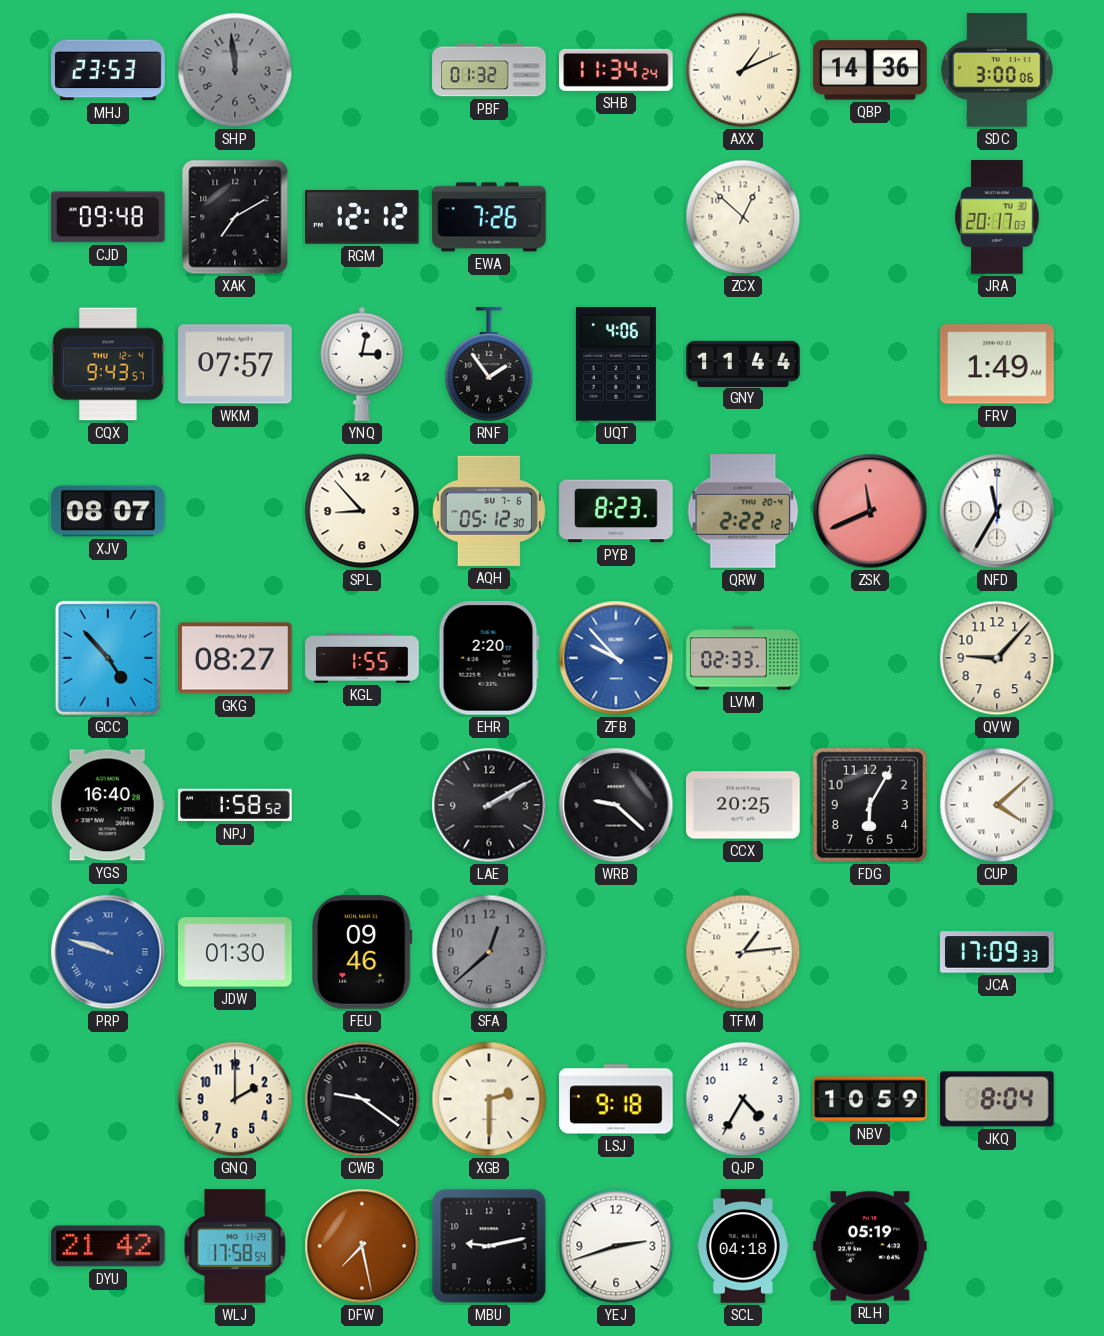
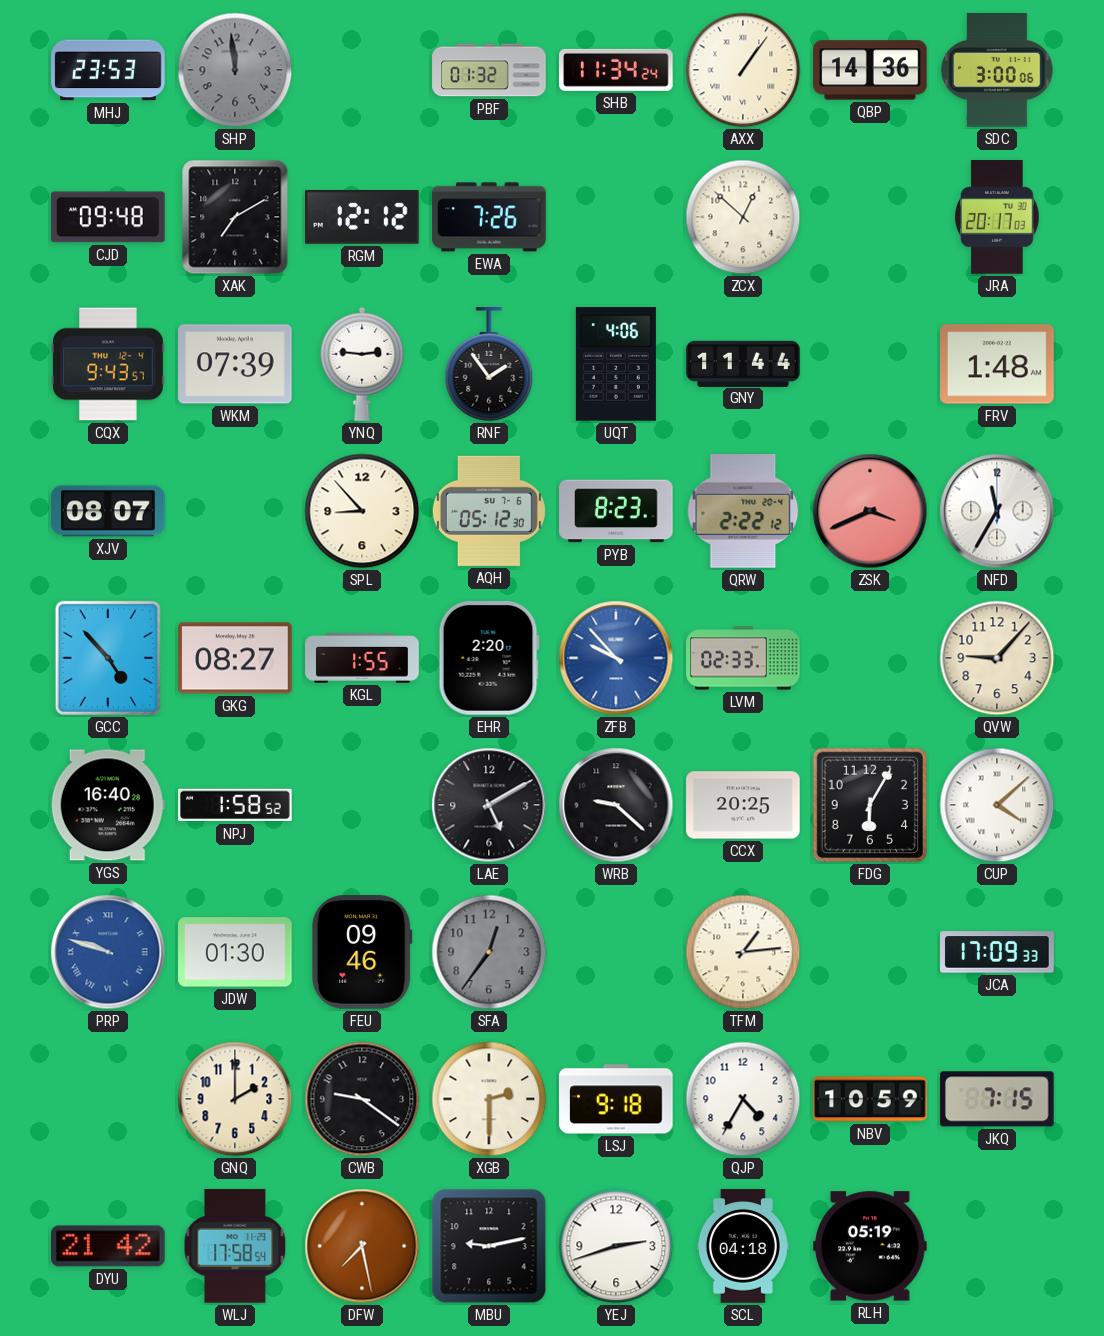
AXX: 1:11 -> 1:06
WKM: 07:57 -> 07:39
YNQ: 3:02 -> 2:46
FRV: 1:49 -> 1:48
ZSK: 11:41 -> 3:41
LAE: 2:10 -> 5:10
SFA: 12:38 -> 12:36
JKQ: 8:04 -> 7:15
